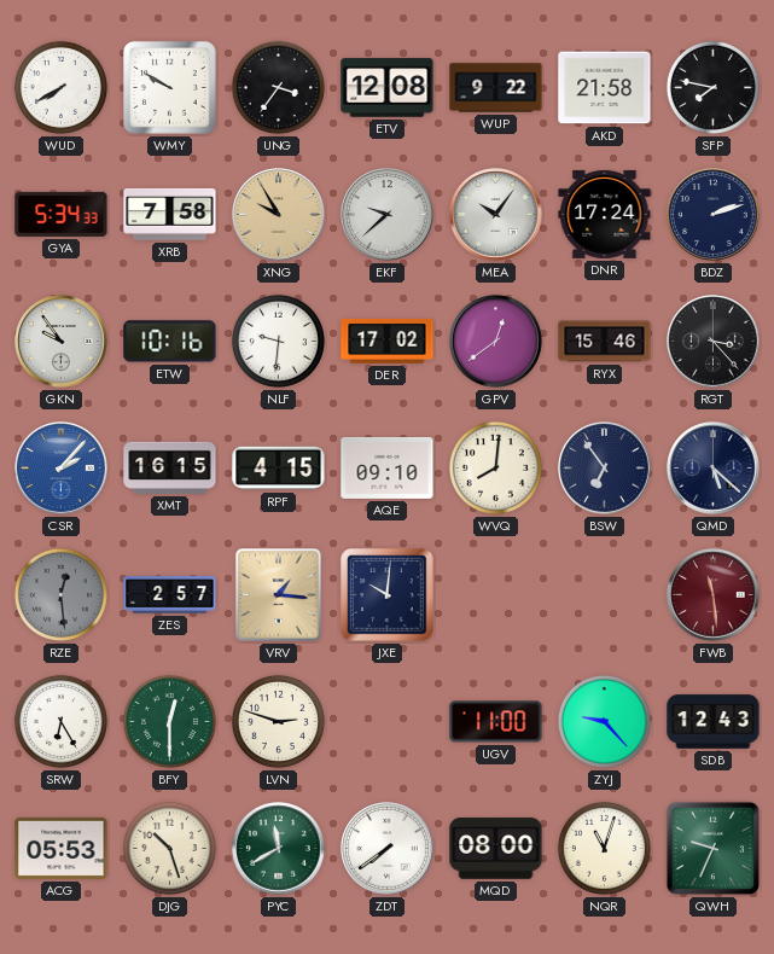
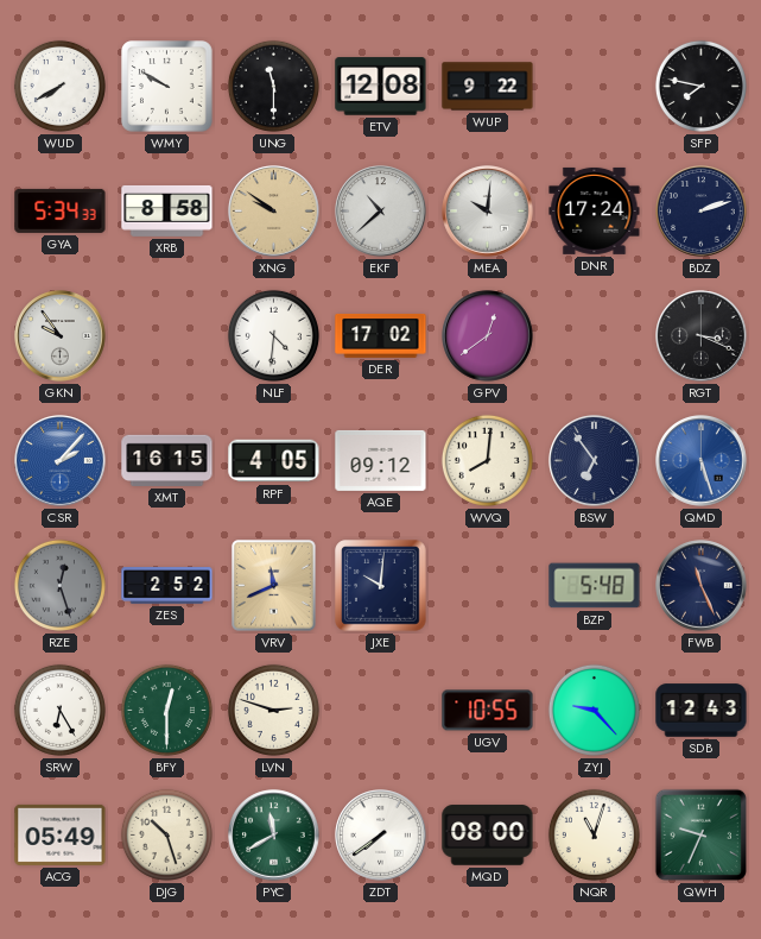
UNG: 3:36 -> 11:30
AKD: 21:58 -> none
XRB: 7:58 -> 8:58
XNG: 9:55 -> 9:51
EKF: 9:38 -> 10:38
MEA: 10:06 -> 10:01
ETW: 10:16 -> none
NLF: 9:31 -> 4:31
RYX: 15:46 -> none
RGT: 3:23 -> 3:19
RPF: 4:15 -> 4:05
AQE: 09:10 -> 09:12
QMD: 5:22 -> 5:27
QMD dial: navy -> blue
RZE: 12:29 -> 12:27
ZES: 2:57 -> 2:52
VRV: 1:16 -> 11:41
BZP: none -> 5:48
FWB: 11:29 -> 11:26
FWB dial: burgundy -> navy
UGV: 11:00 -> 10:55
ACG: 05:53 -> 05:49
